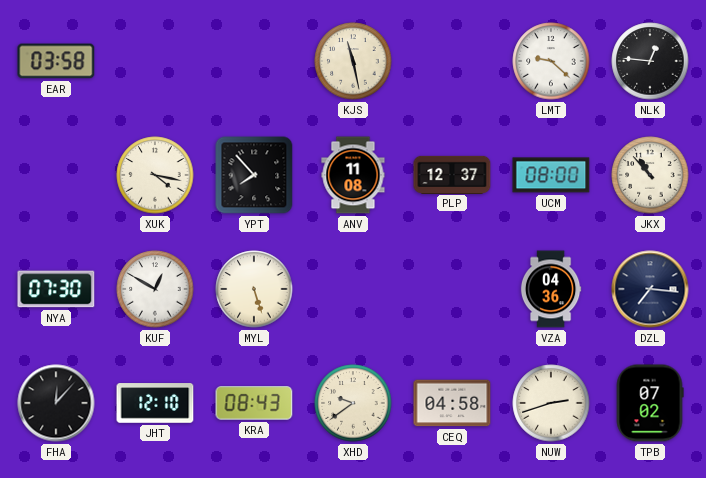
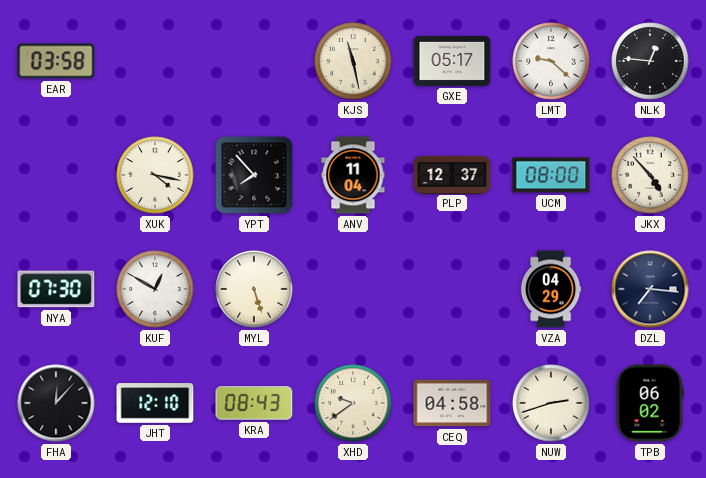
GXE: none -> 05:17
ANV: 11:08 -> 11:04
JKX: 10:53 -> 4:53
VZA: 04:36 -> 04:29
TPB: 07:02 -> 06:02
